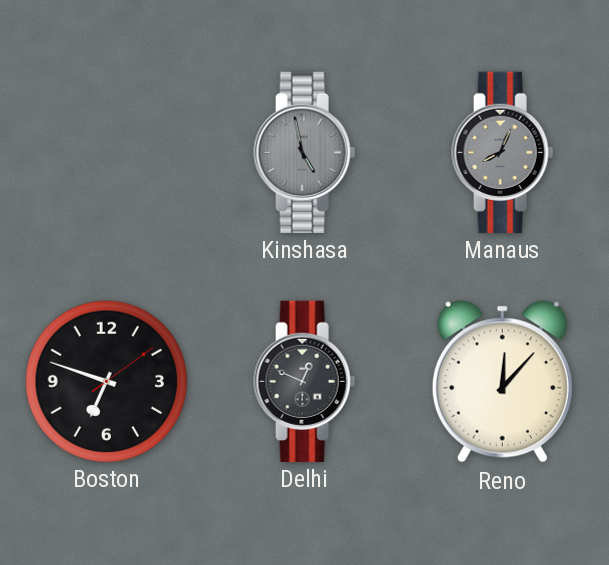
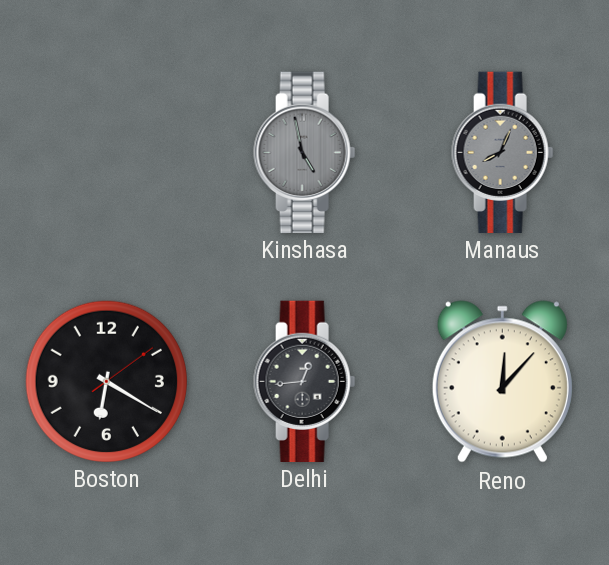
Boston: 6:48 -> 6:20
Delhi: 12:49 -> 12:44
